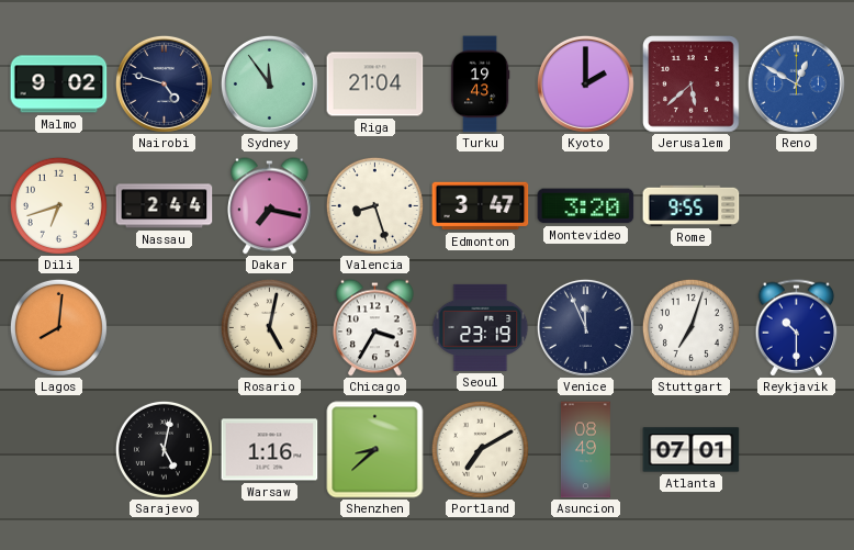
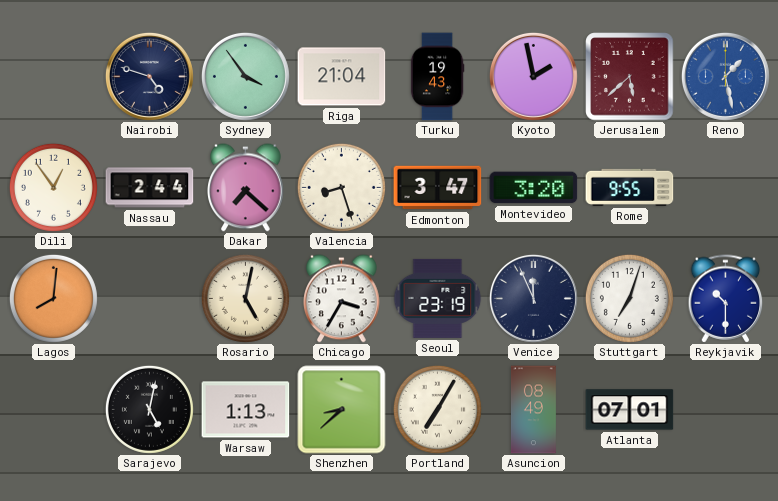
Malmo: 9:02 -> none
Sydney: 11:54 -> 3:54
Kyoto: 2:00 -> 1:58
Reno: 12:50 -> 1:28
Dili: 6:42 -> 12:54
Dakar: 7:17 -> 7:22
Warsaw: 1:16 -> 1:13
Portland: 7:10 -> 7:05
